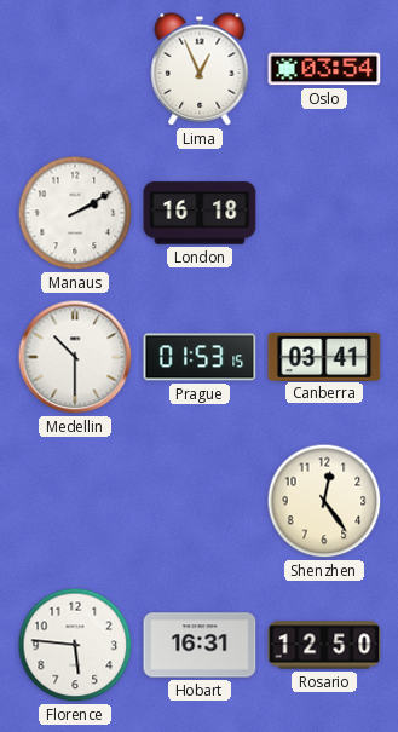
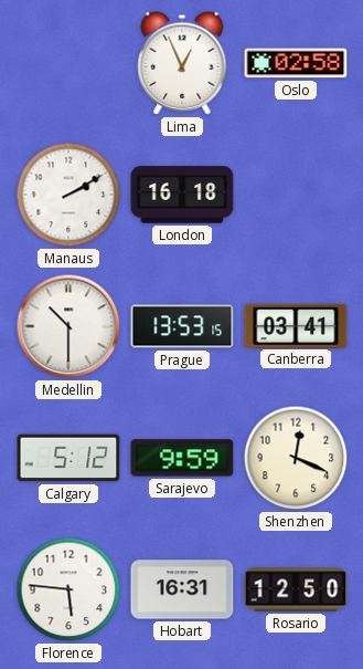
Oslo: 03:54 -> 02:58
Prague: 01:53 -> 13:53
Calgary: none -> 5:12
Sarajevo: none -> 9:59
Shenzhen: 12:24 -> 12:19
